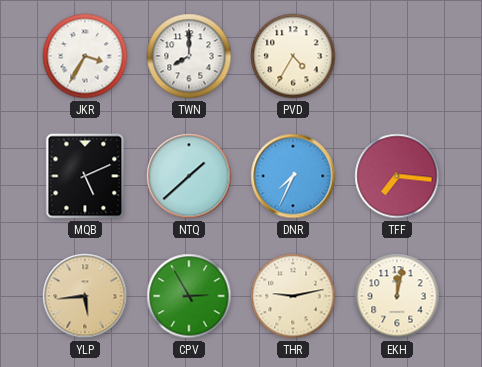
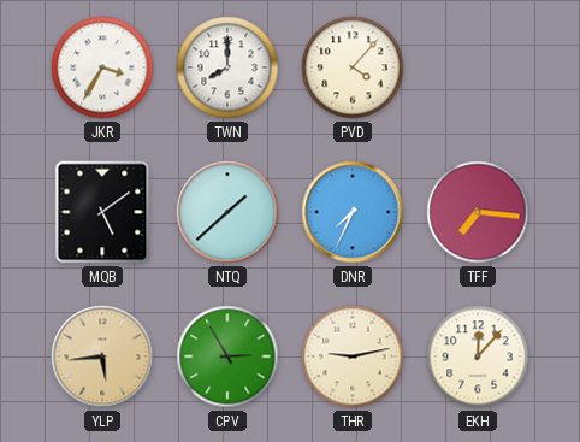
PVD: 4:35 -> 4:07
MQB: 5:11 -> 5:09
EKH: 12:02 -> 12:07
